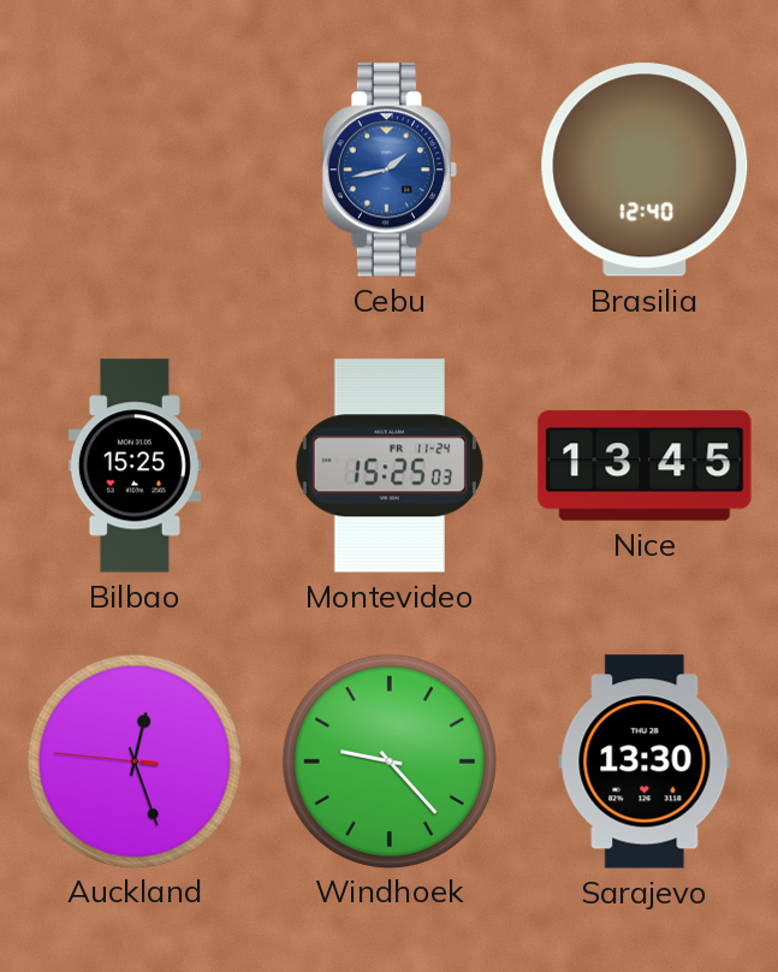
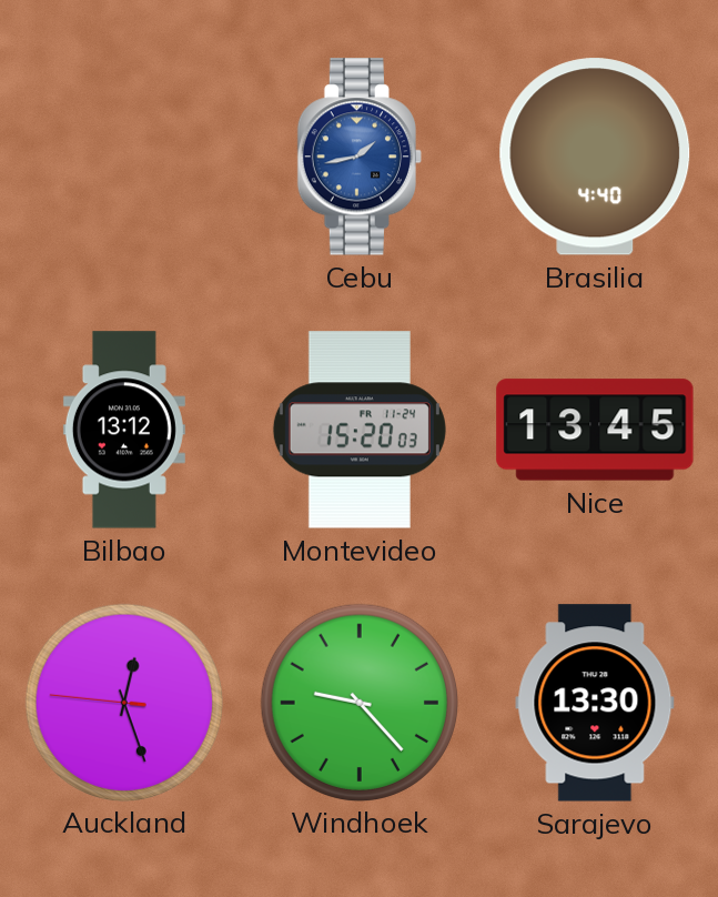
Brasilia: 12:40 -> 4:40
Bilbao: 15:25 -> 13:12
Montevideo: 15:25 -> 15:20
